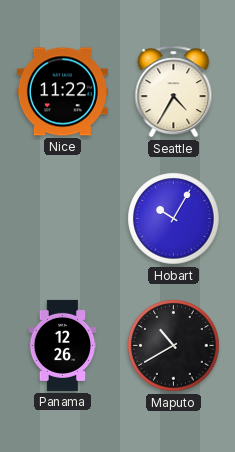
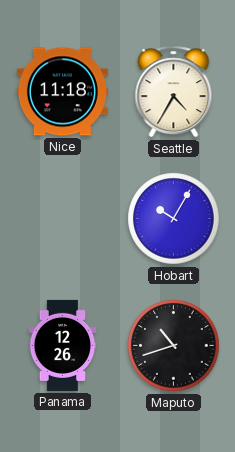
Nice: 11:22 -> 11:18
Maputo: 10:40 -> 10:42
